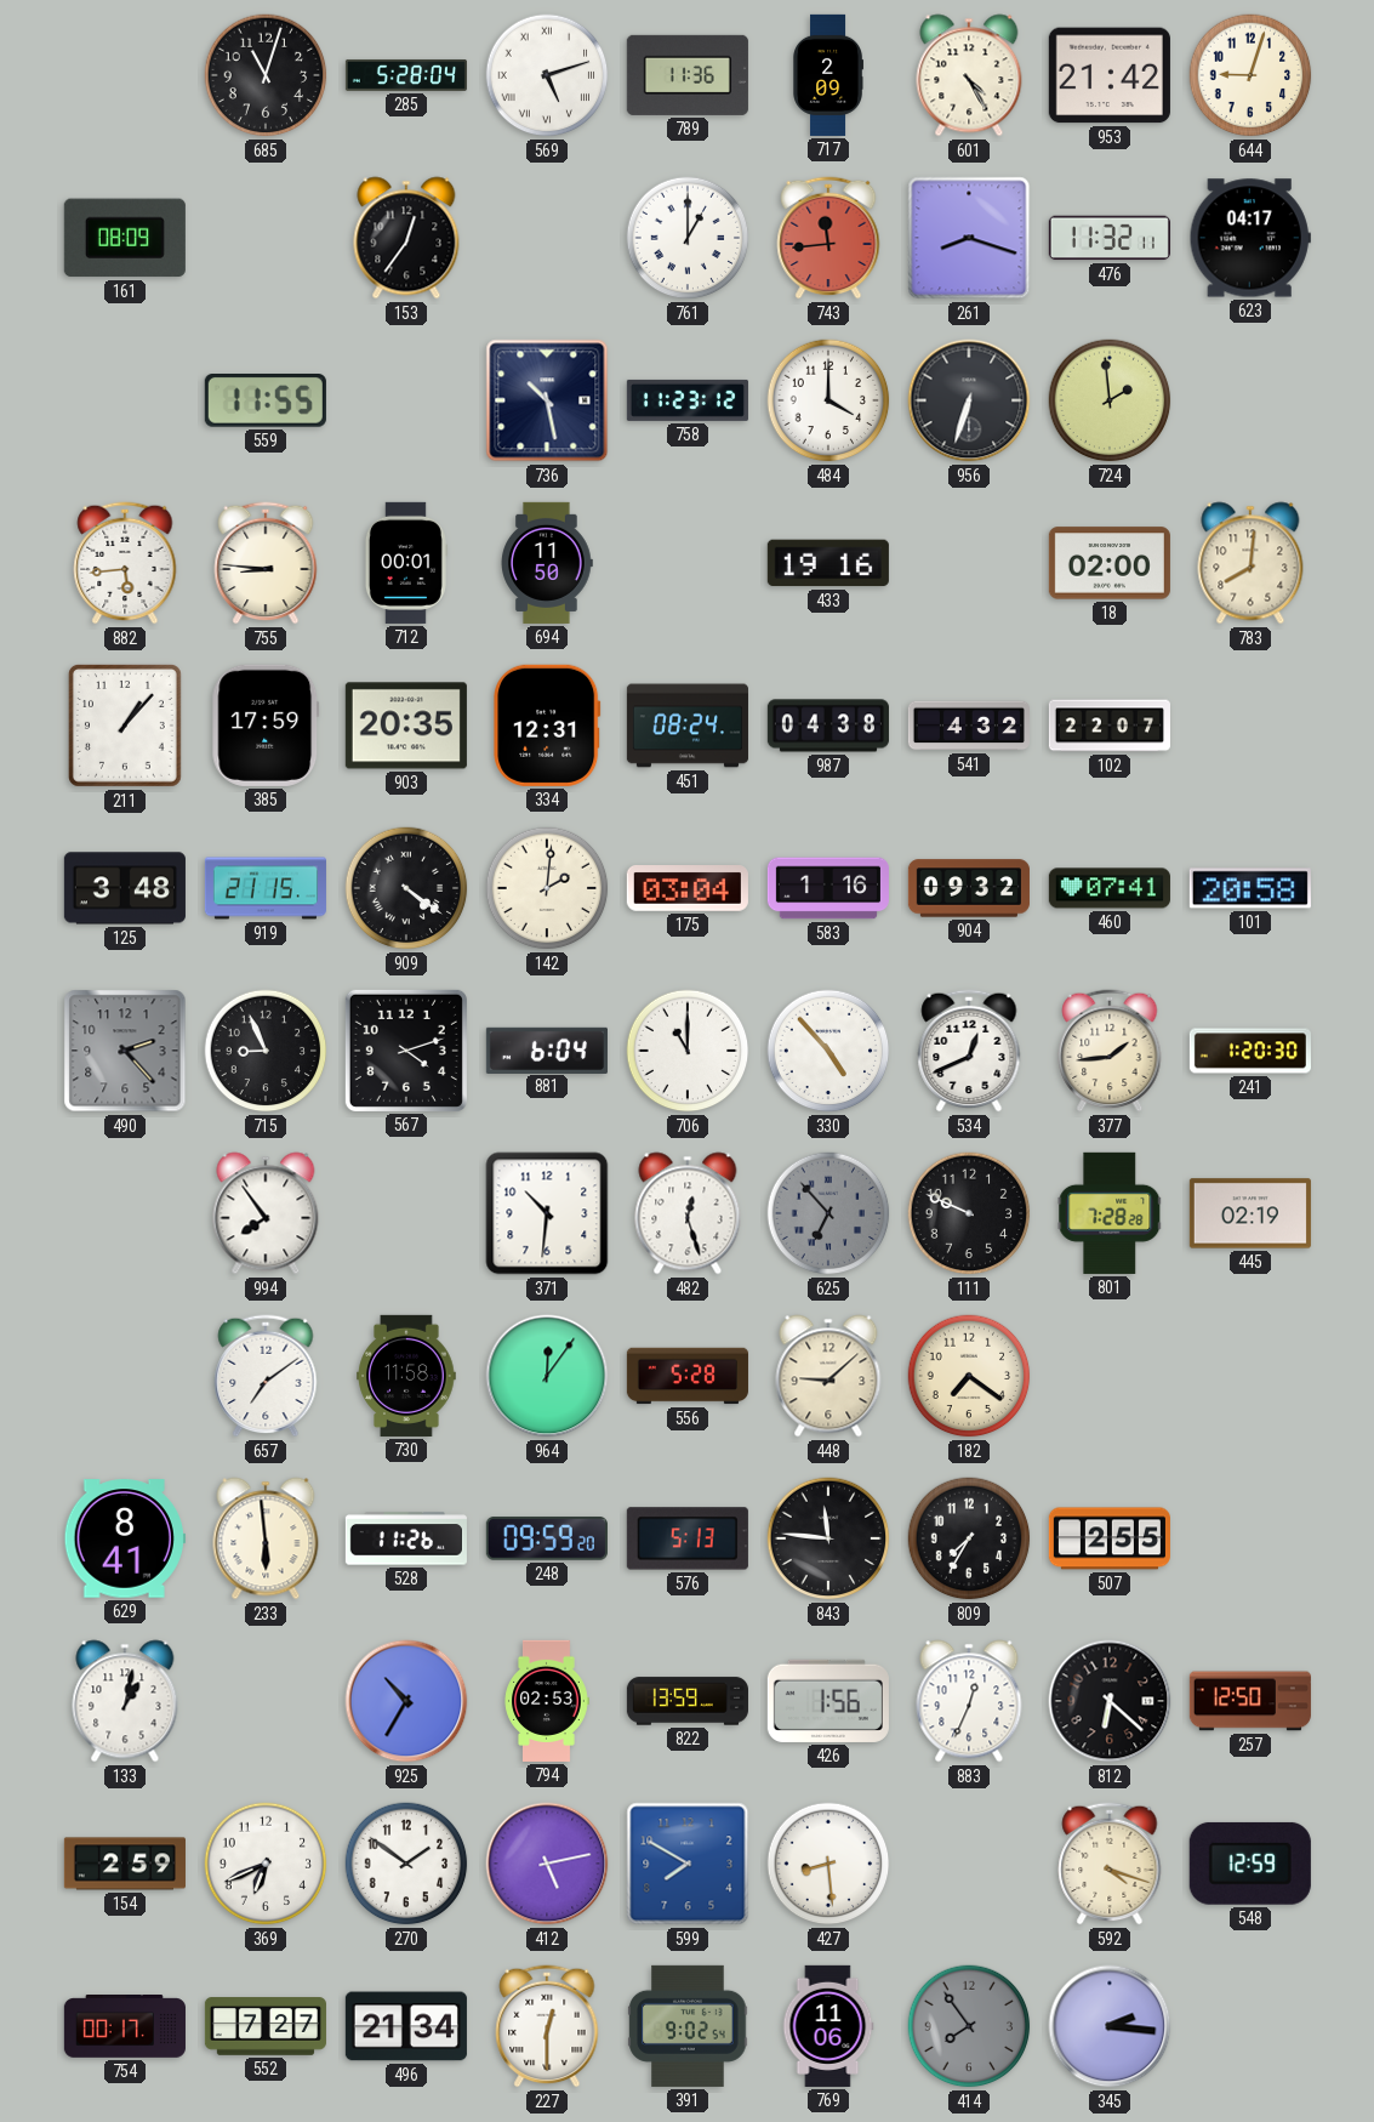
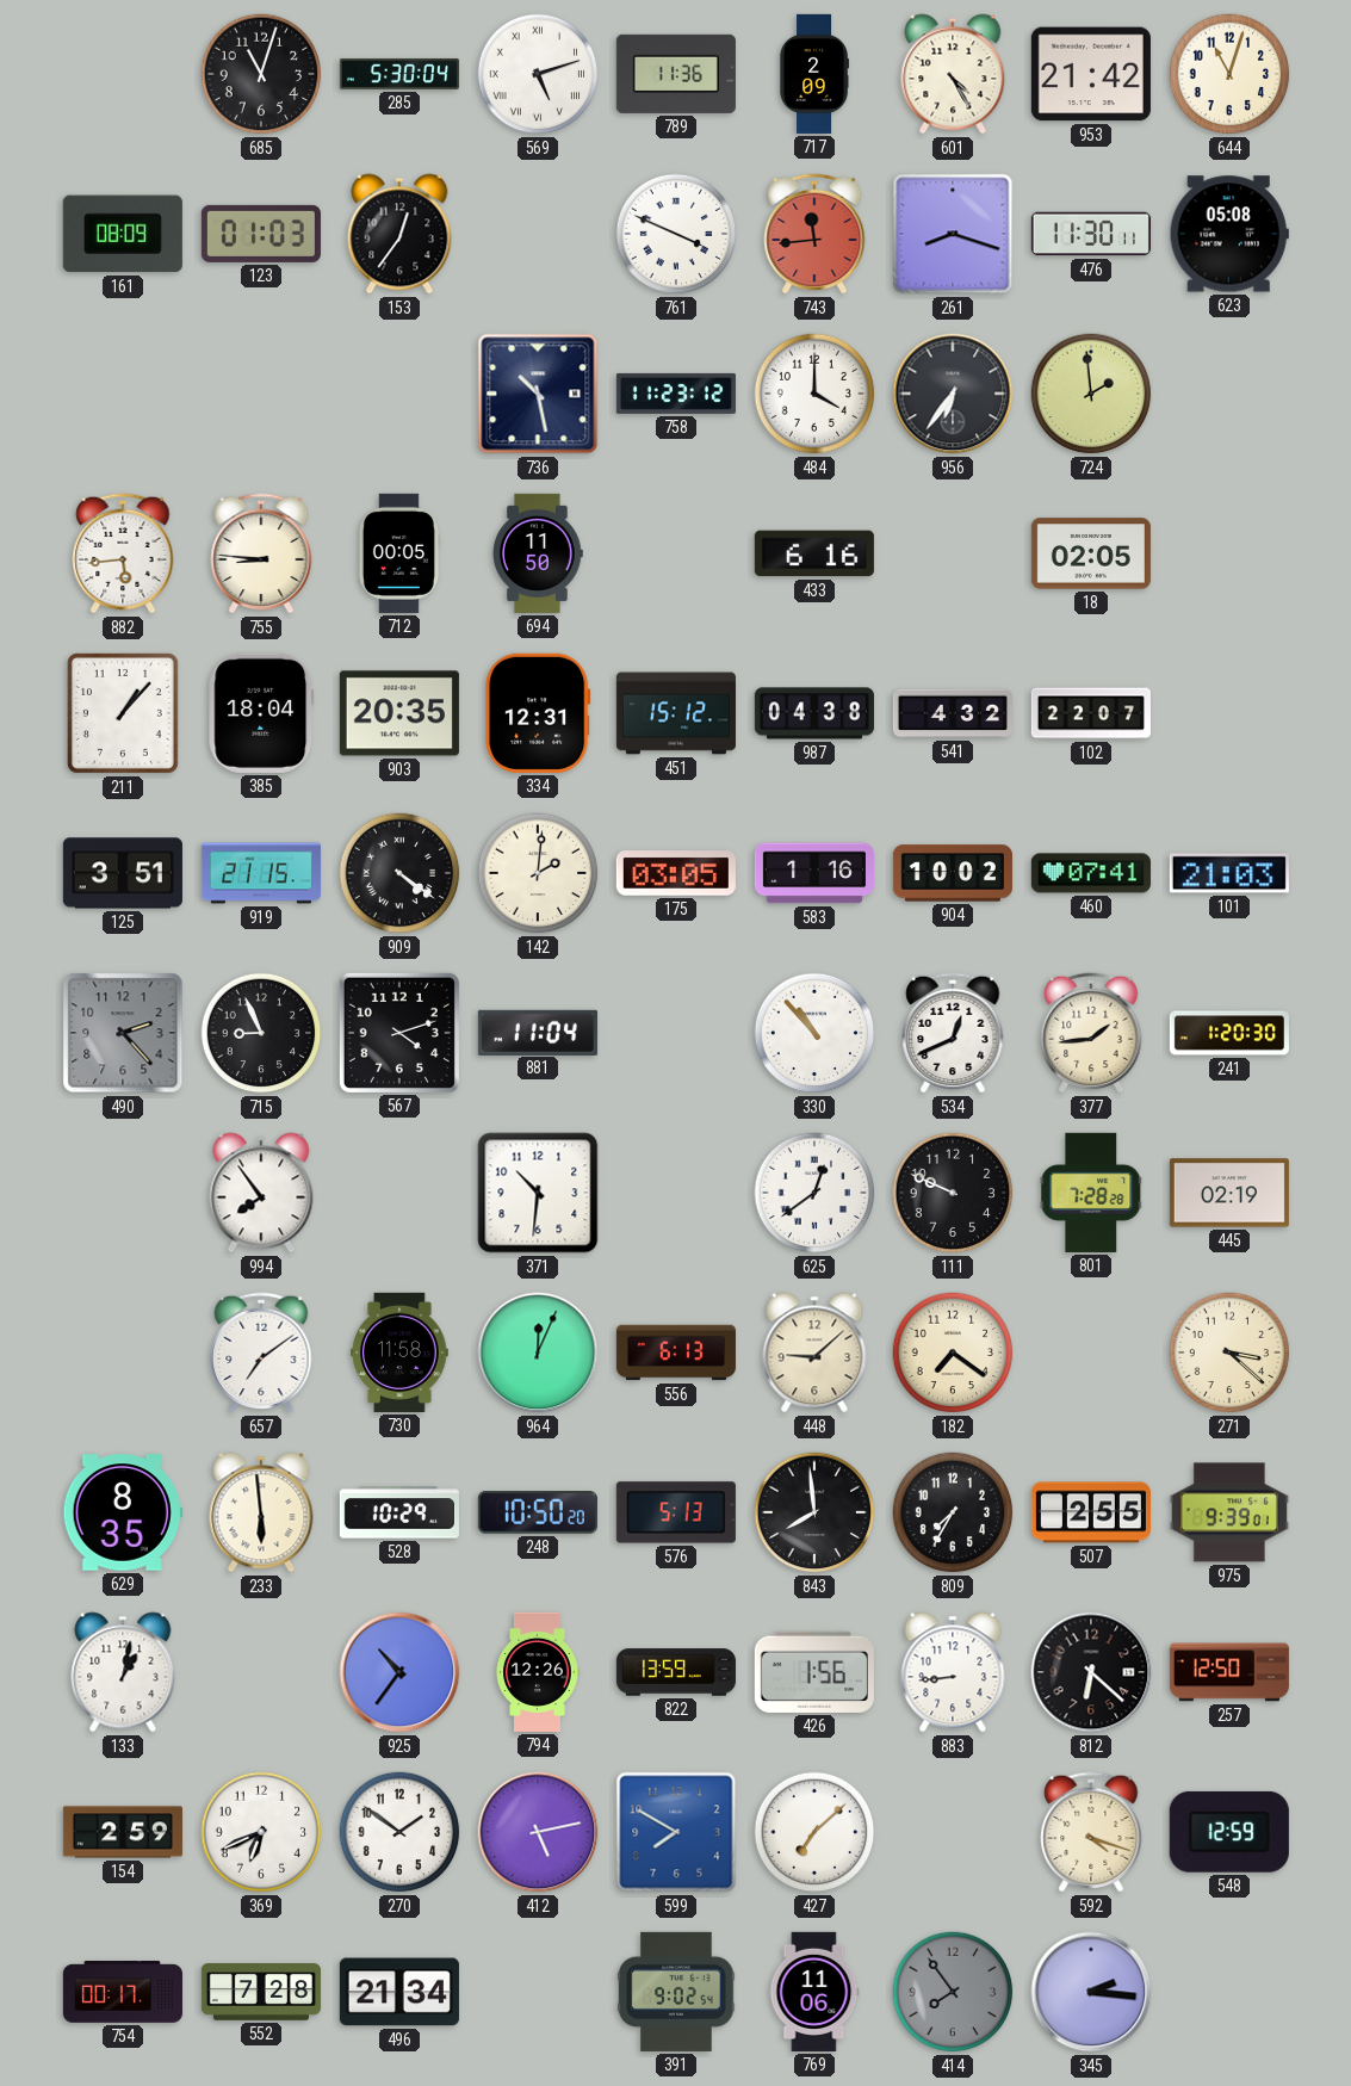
285: 5:28 -> 5:30
644: 9:03 -> 11:03
123: none -> 01:03
761: 1:00 -> 3:49
476: 11:32 -> 11:30
623: 04:17 -> 05:08
559: 11:55 -> none
956: 6:33 -> 6:36
712: 00:01 -> 00:05
433: 19:16 -> 6:16
18: 02:00 -> 02:05
783: 8:01 -> none
385: 17:59 -> 18:04
451: 08:24 -> 15:12
125: 3:48 -> 3:51
175: 03:04 -> 03:05
904: 09:32 -> 10:02
101: 20:58 -> 21:03
881: 6:04 -> 11:04
706: 11:00 -> none
330: 4:53 -> 10:53
482: 12:27 -> none
625: 6:53 -> 12:39
625 dial: grey -> white
964: 12:06 -> 12:04
556: 5:28 -> 6:13
271: none -> 3:22
629: 8:41 -> 8:35
528: 11:26 -> 10:29
248: 09:59 -> 10:50
843: 11:46 -> 7:59
975: none -> 9:39
925: 10:35 -> 10:36
794: 02:53 -> 12:26
883: 12:34 -> 8:44
427: 8:29 -> 7:08
552: 7:27 -> 7:28
227: 12:30 -> none
